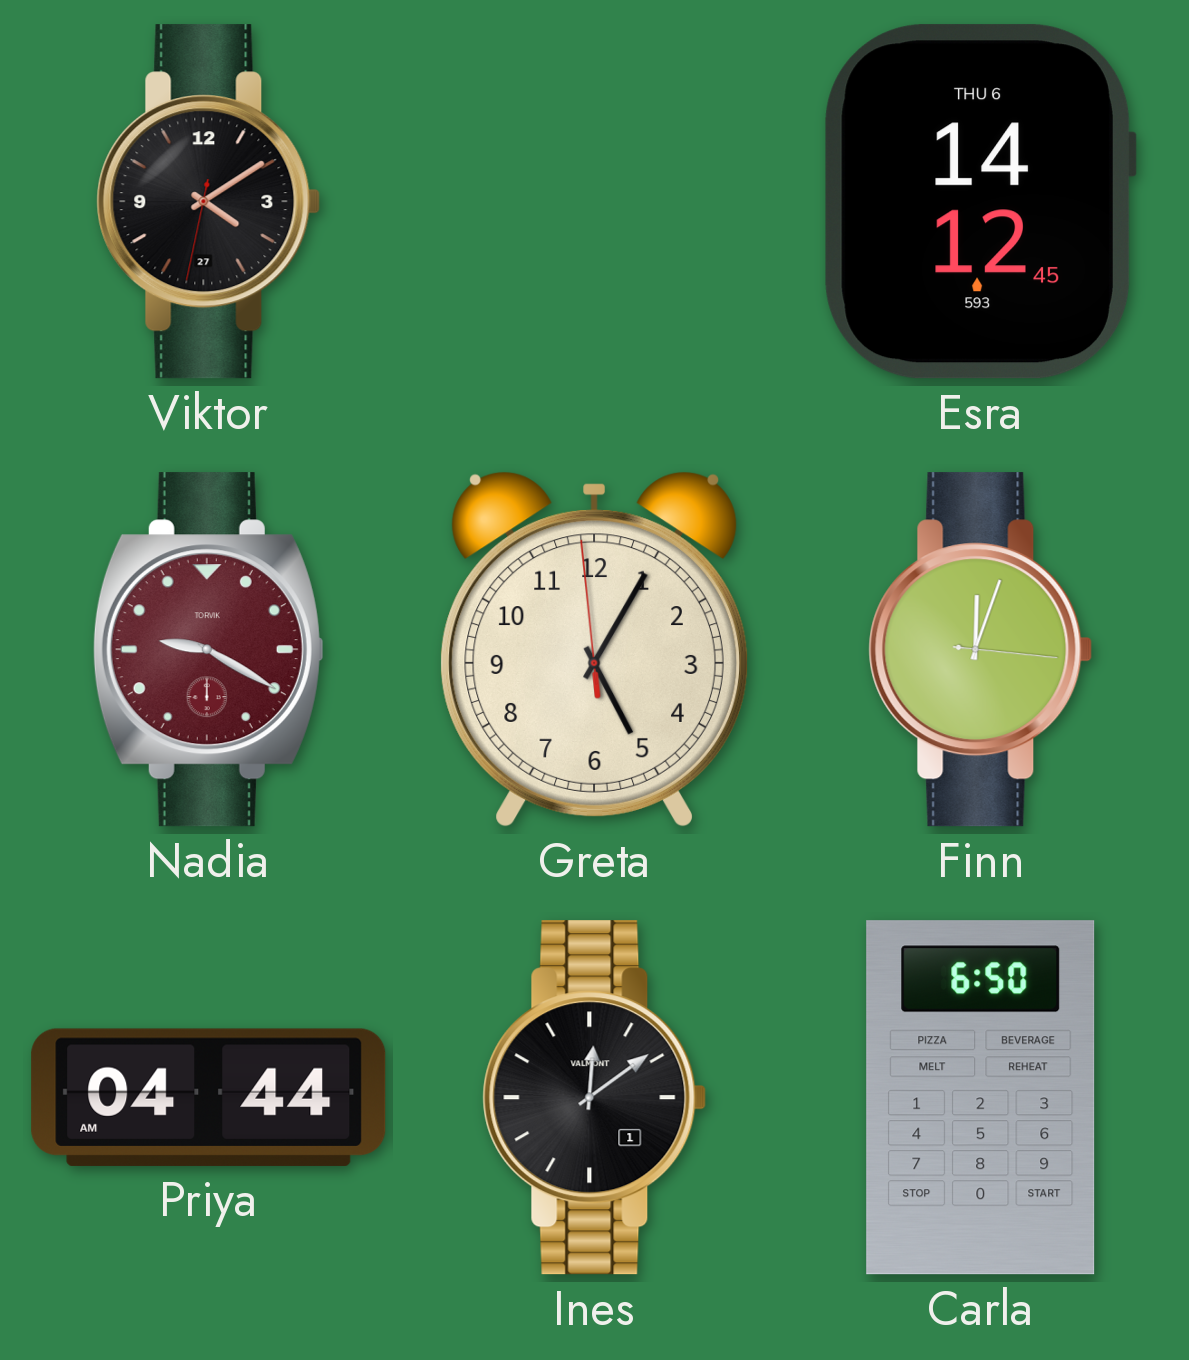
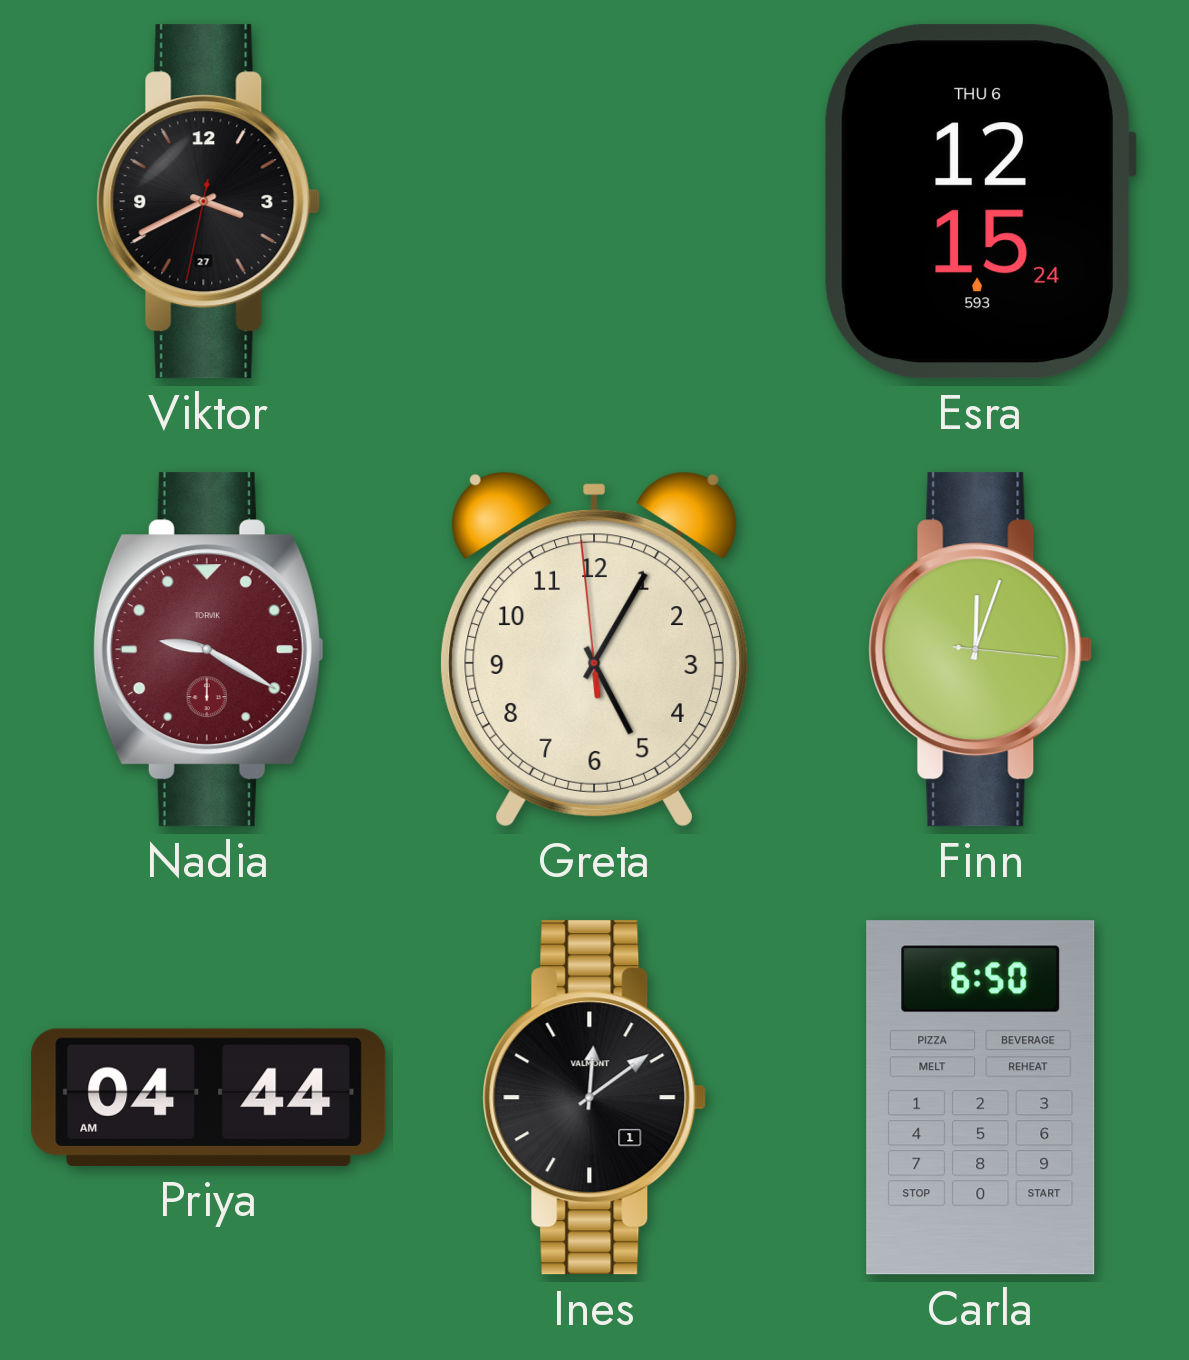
Viktor: 4:09 -> 3:40
Esra: 14:12 -> 12:15
